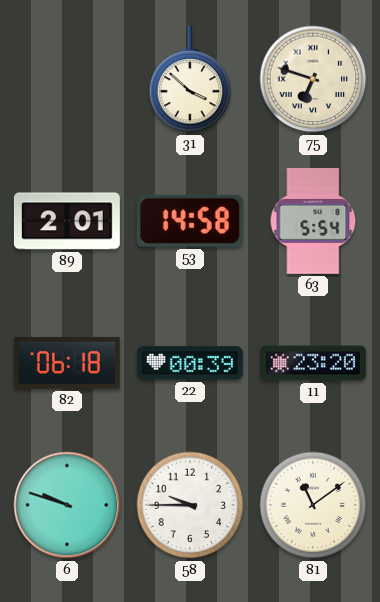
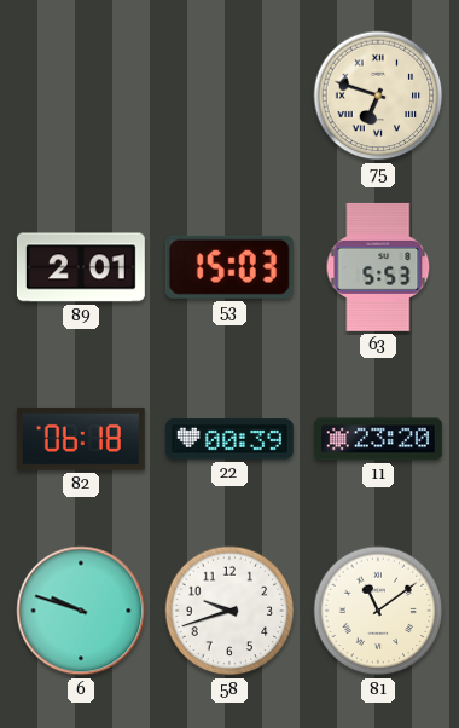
31: 3:52 -> none
53: 14:58 -> 15:03
63: 5:54 -> 5:53
58: 9:45 -> 9:42
